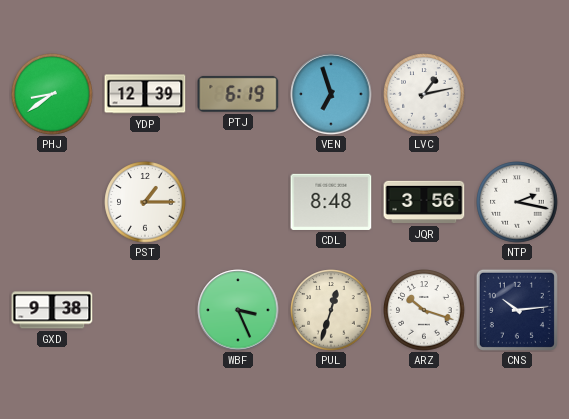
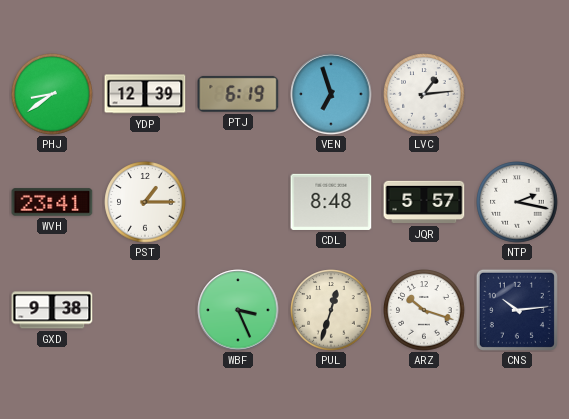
LVC: 1:13 -> 1:14
WVH: none -> 23:41
JQR: 3:56 -> 5:57
